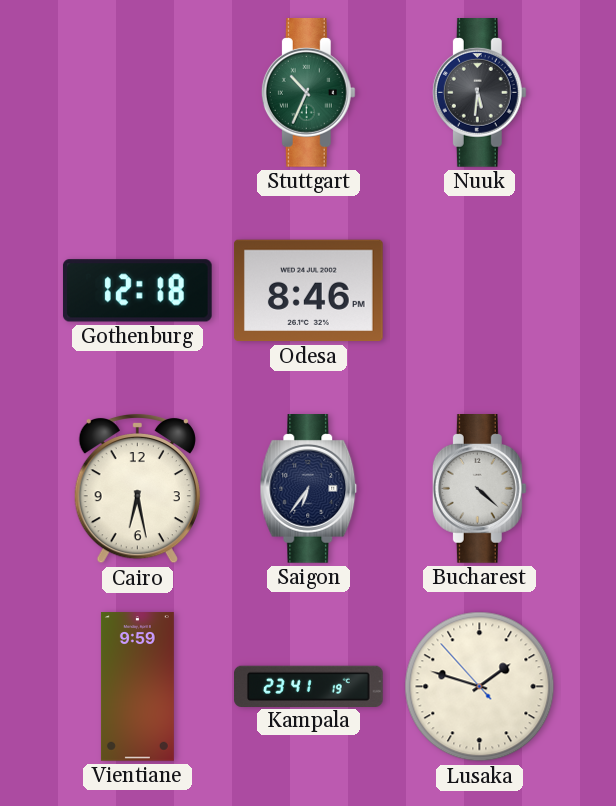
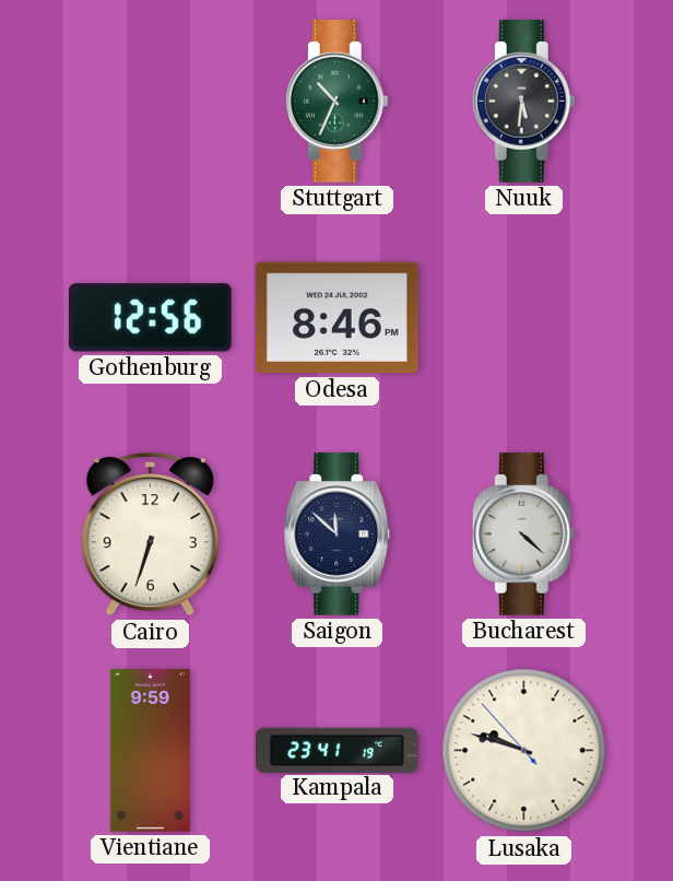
Gothenburg: 12:18 -> 12:56
Cairo: 6:28 -> 6:33
Saigon: 6:36 -> 11:52
Lusaka: 1:47 -> 9:47
